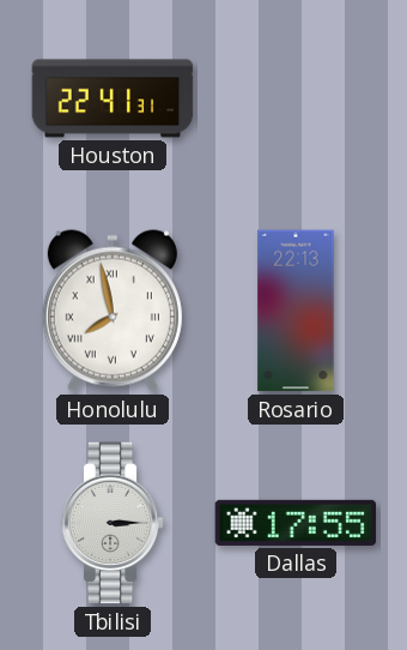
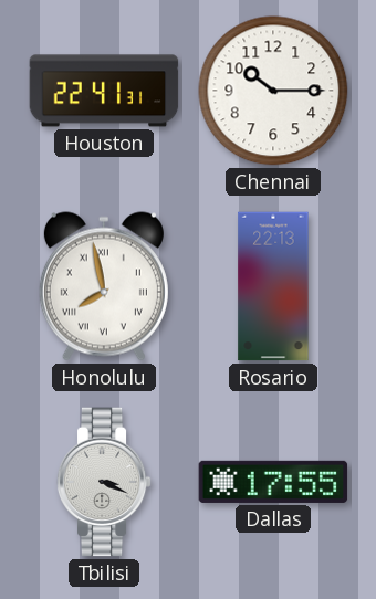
Chennai: none -> 10:15
Tbilisi: 3:15 -> 3:19
